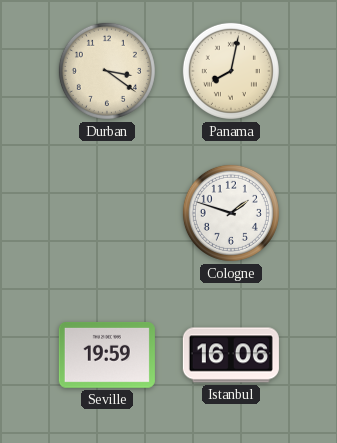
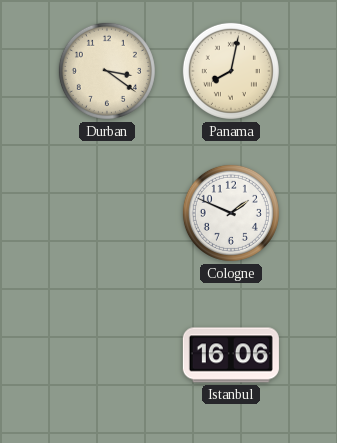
Cologne: 1:48 -> 1:49
Seville: 19:59 -> none
